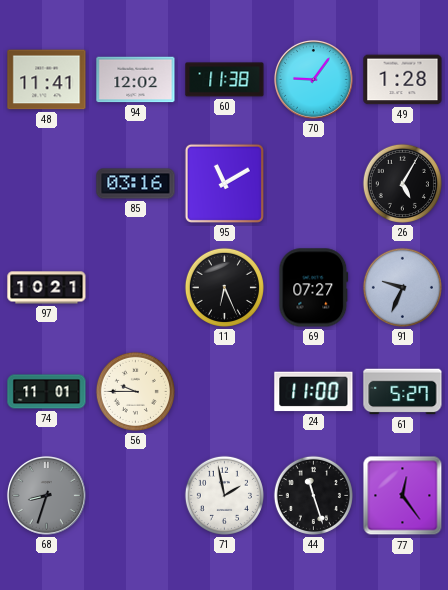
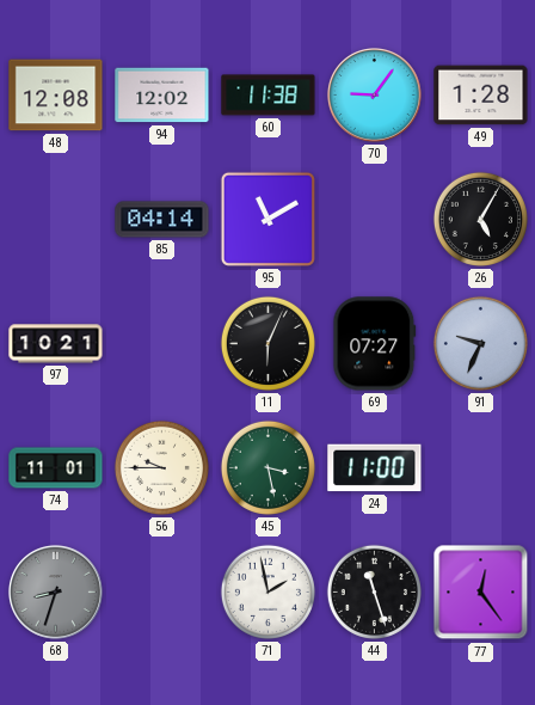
48: 11:41 -> 12:08
85: 03:16 -> 04:14
11: 6:26 -> 6:04
45: none -> 3:28
61: 5:27 -> none
